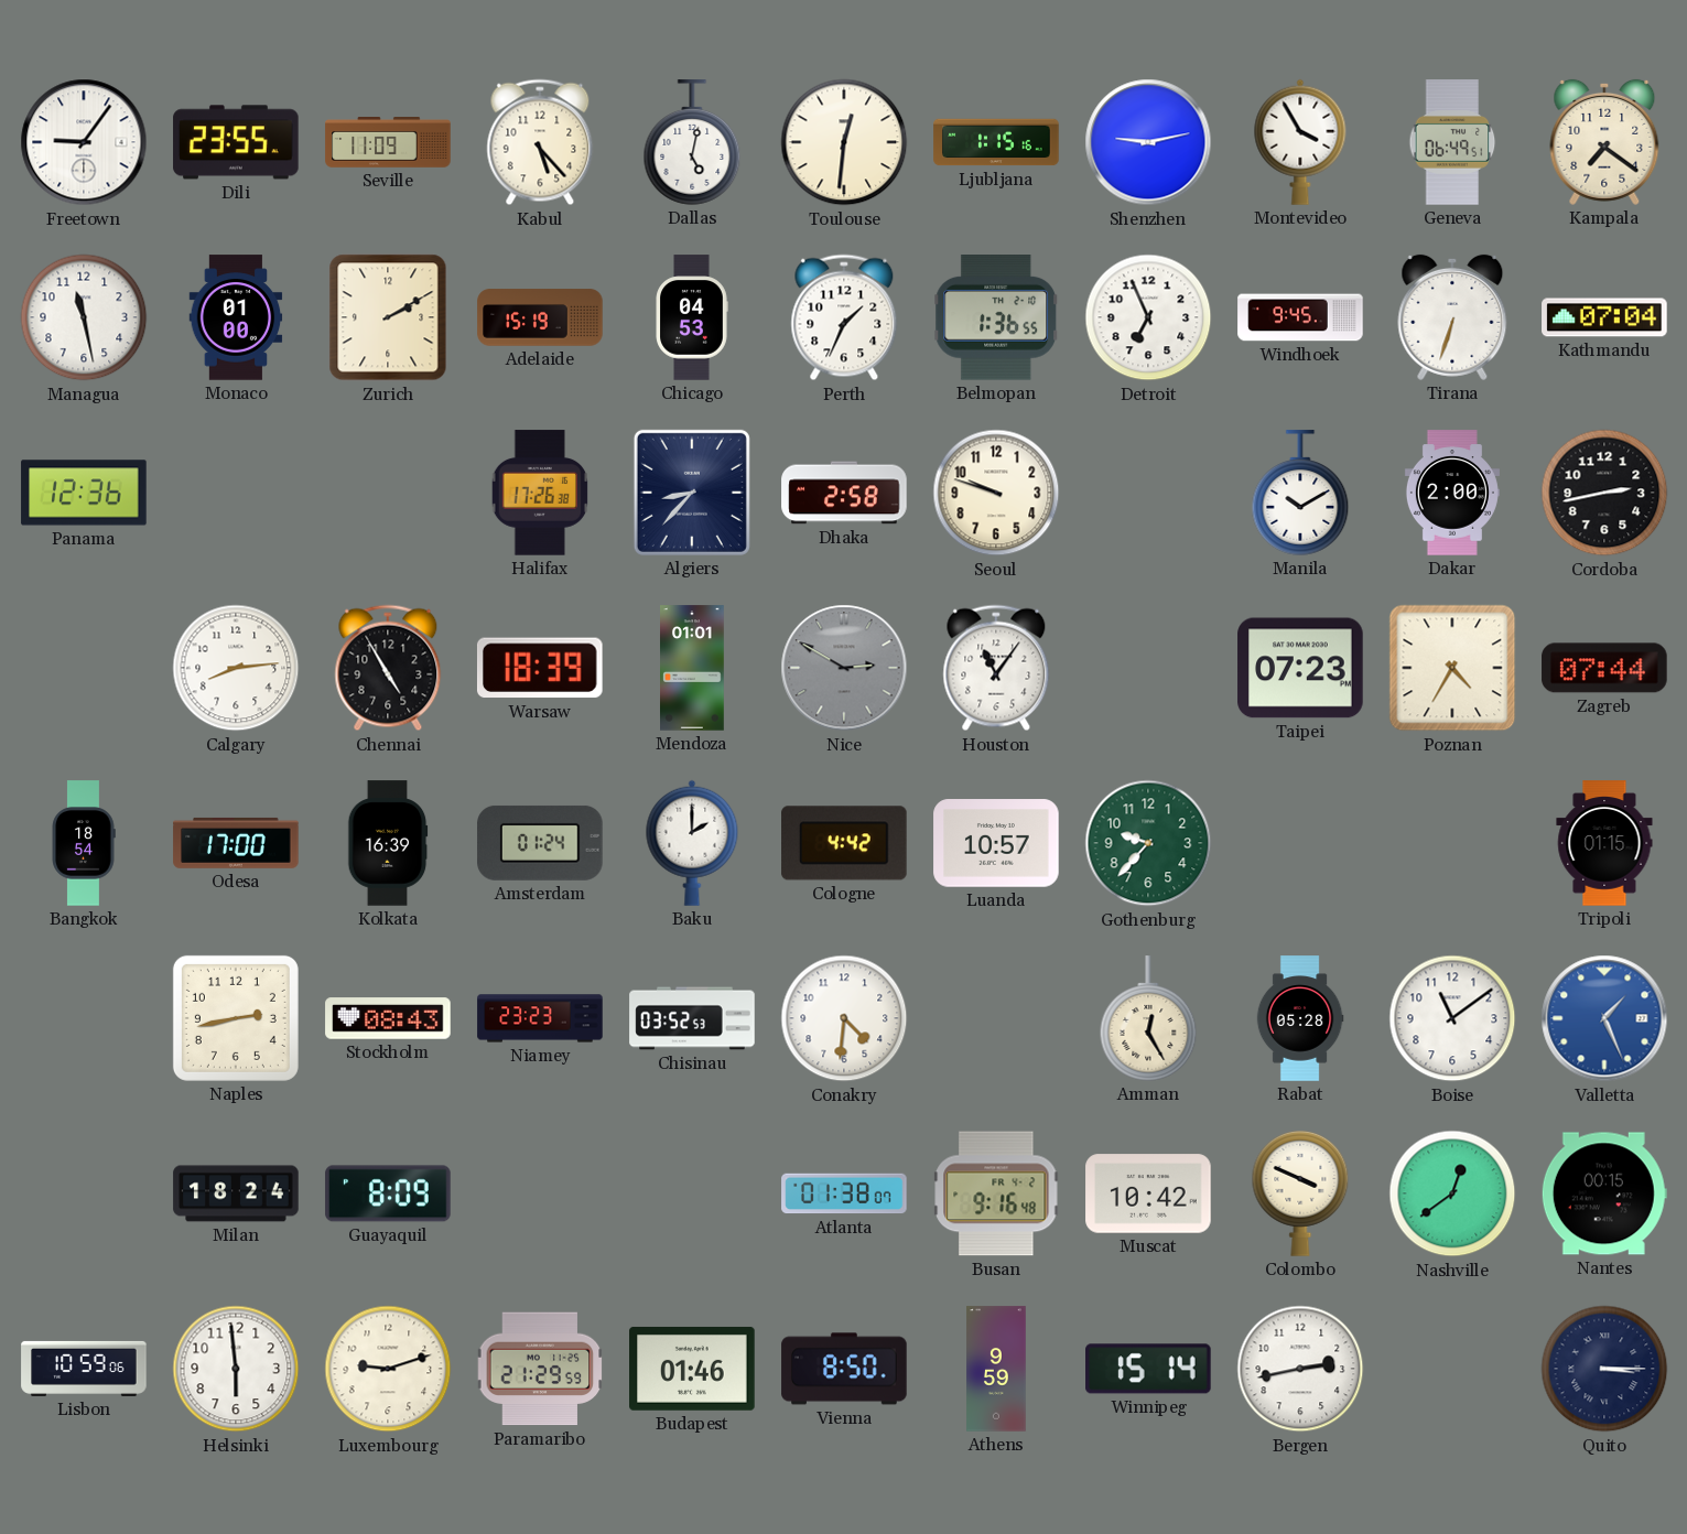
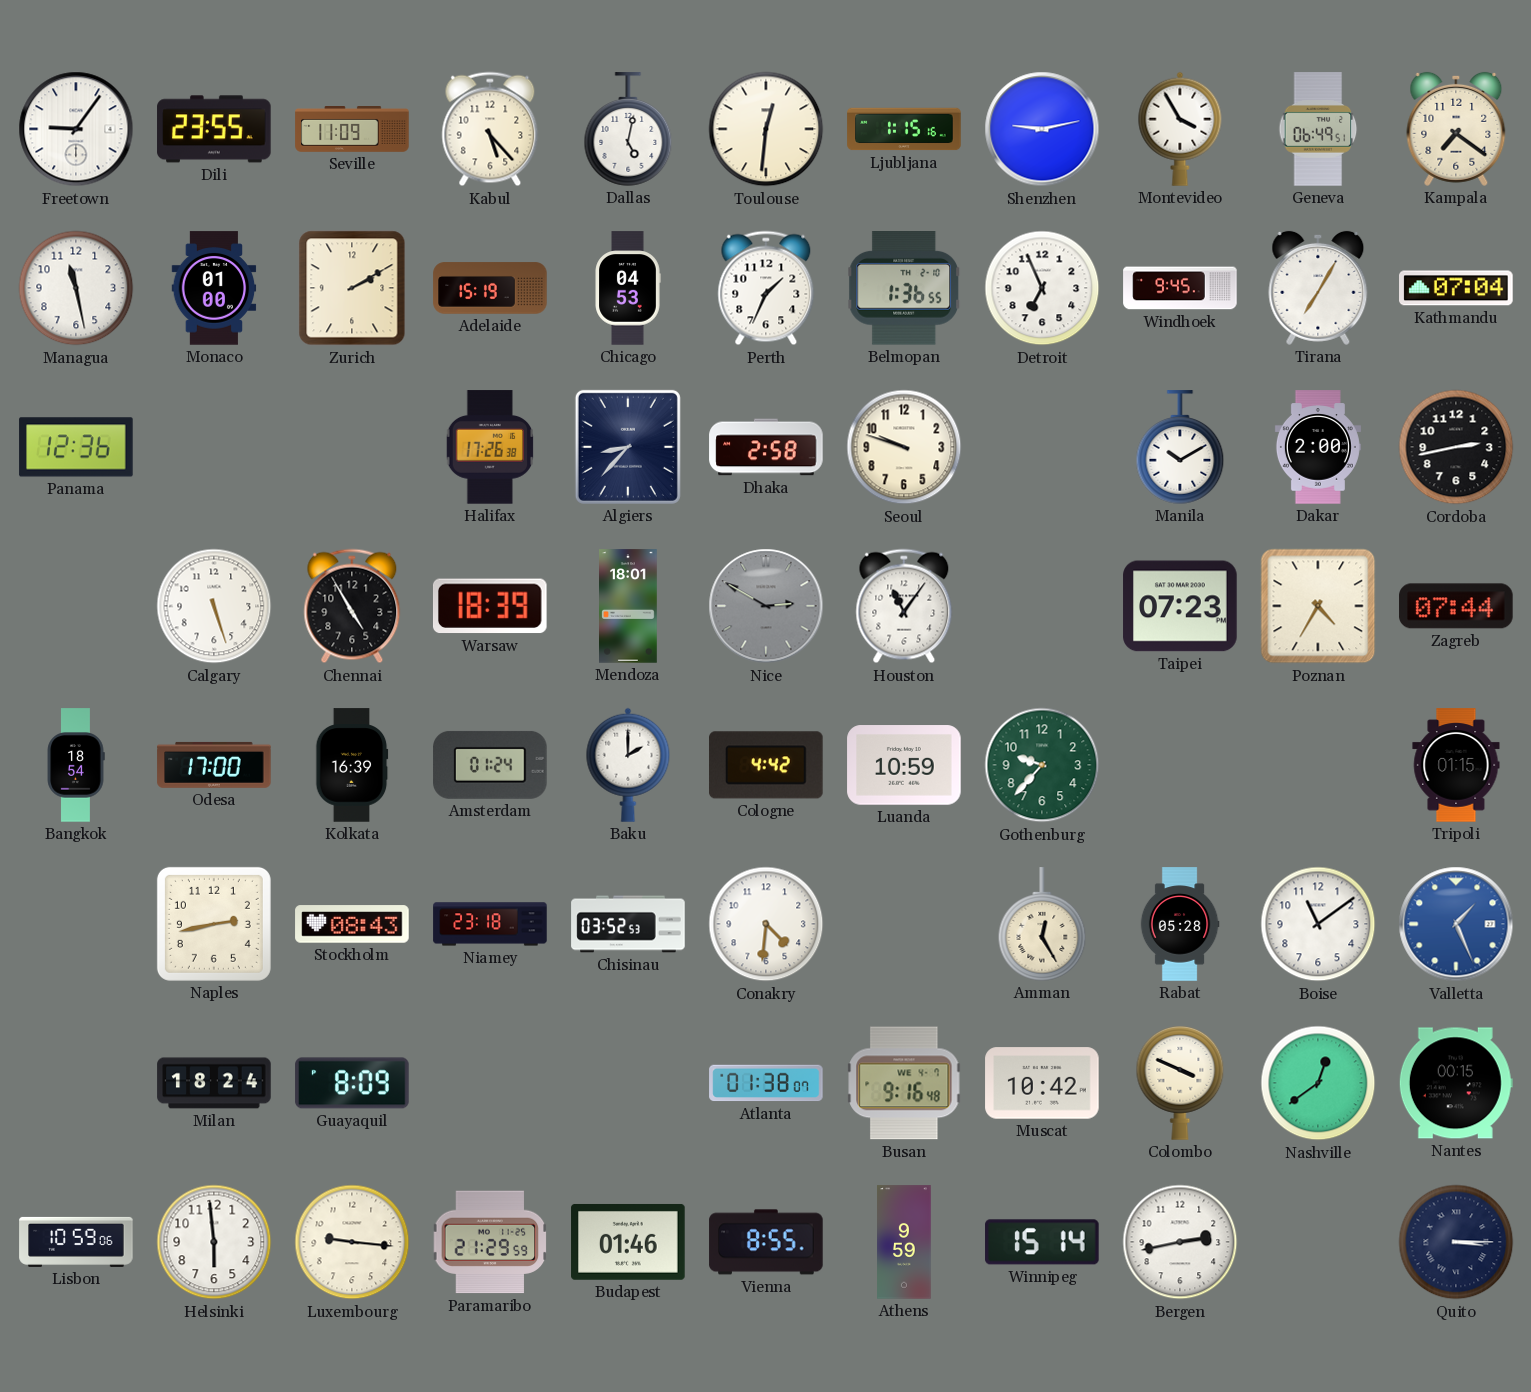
Tirana: 6:33 -> 7:05
Calgary: 8:14 -> 5:27
Mendoza: 01:01 -> 18:01
Luanda: 10:57 -> 10:59
Niamey: 23:23 -> 23:18
Busan date: FR 4-2 -> WE 4-7
Luxembourg: 9:12 -> 9:16
Vienna: 8:50 -> 8:55
